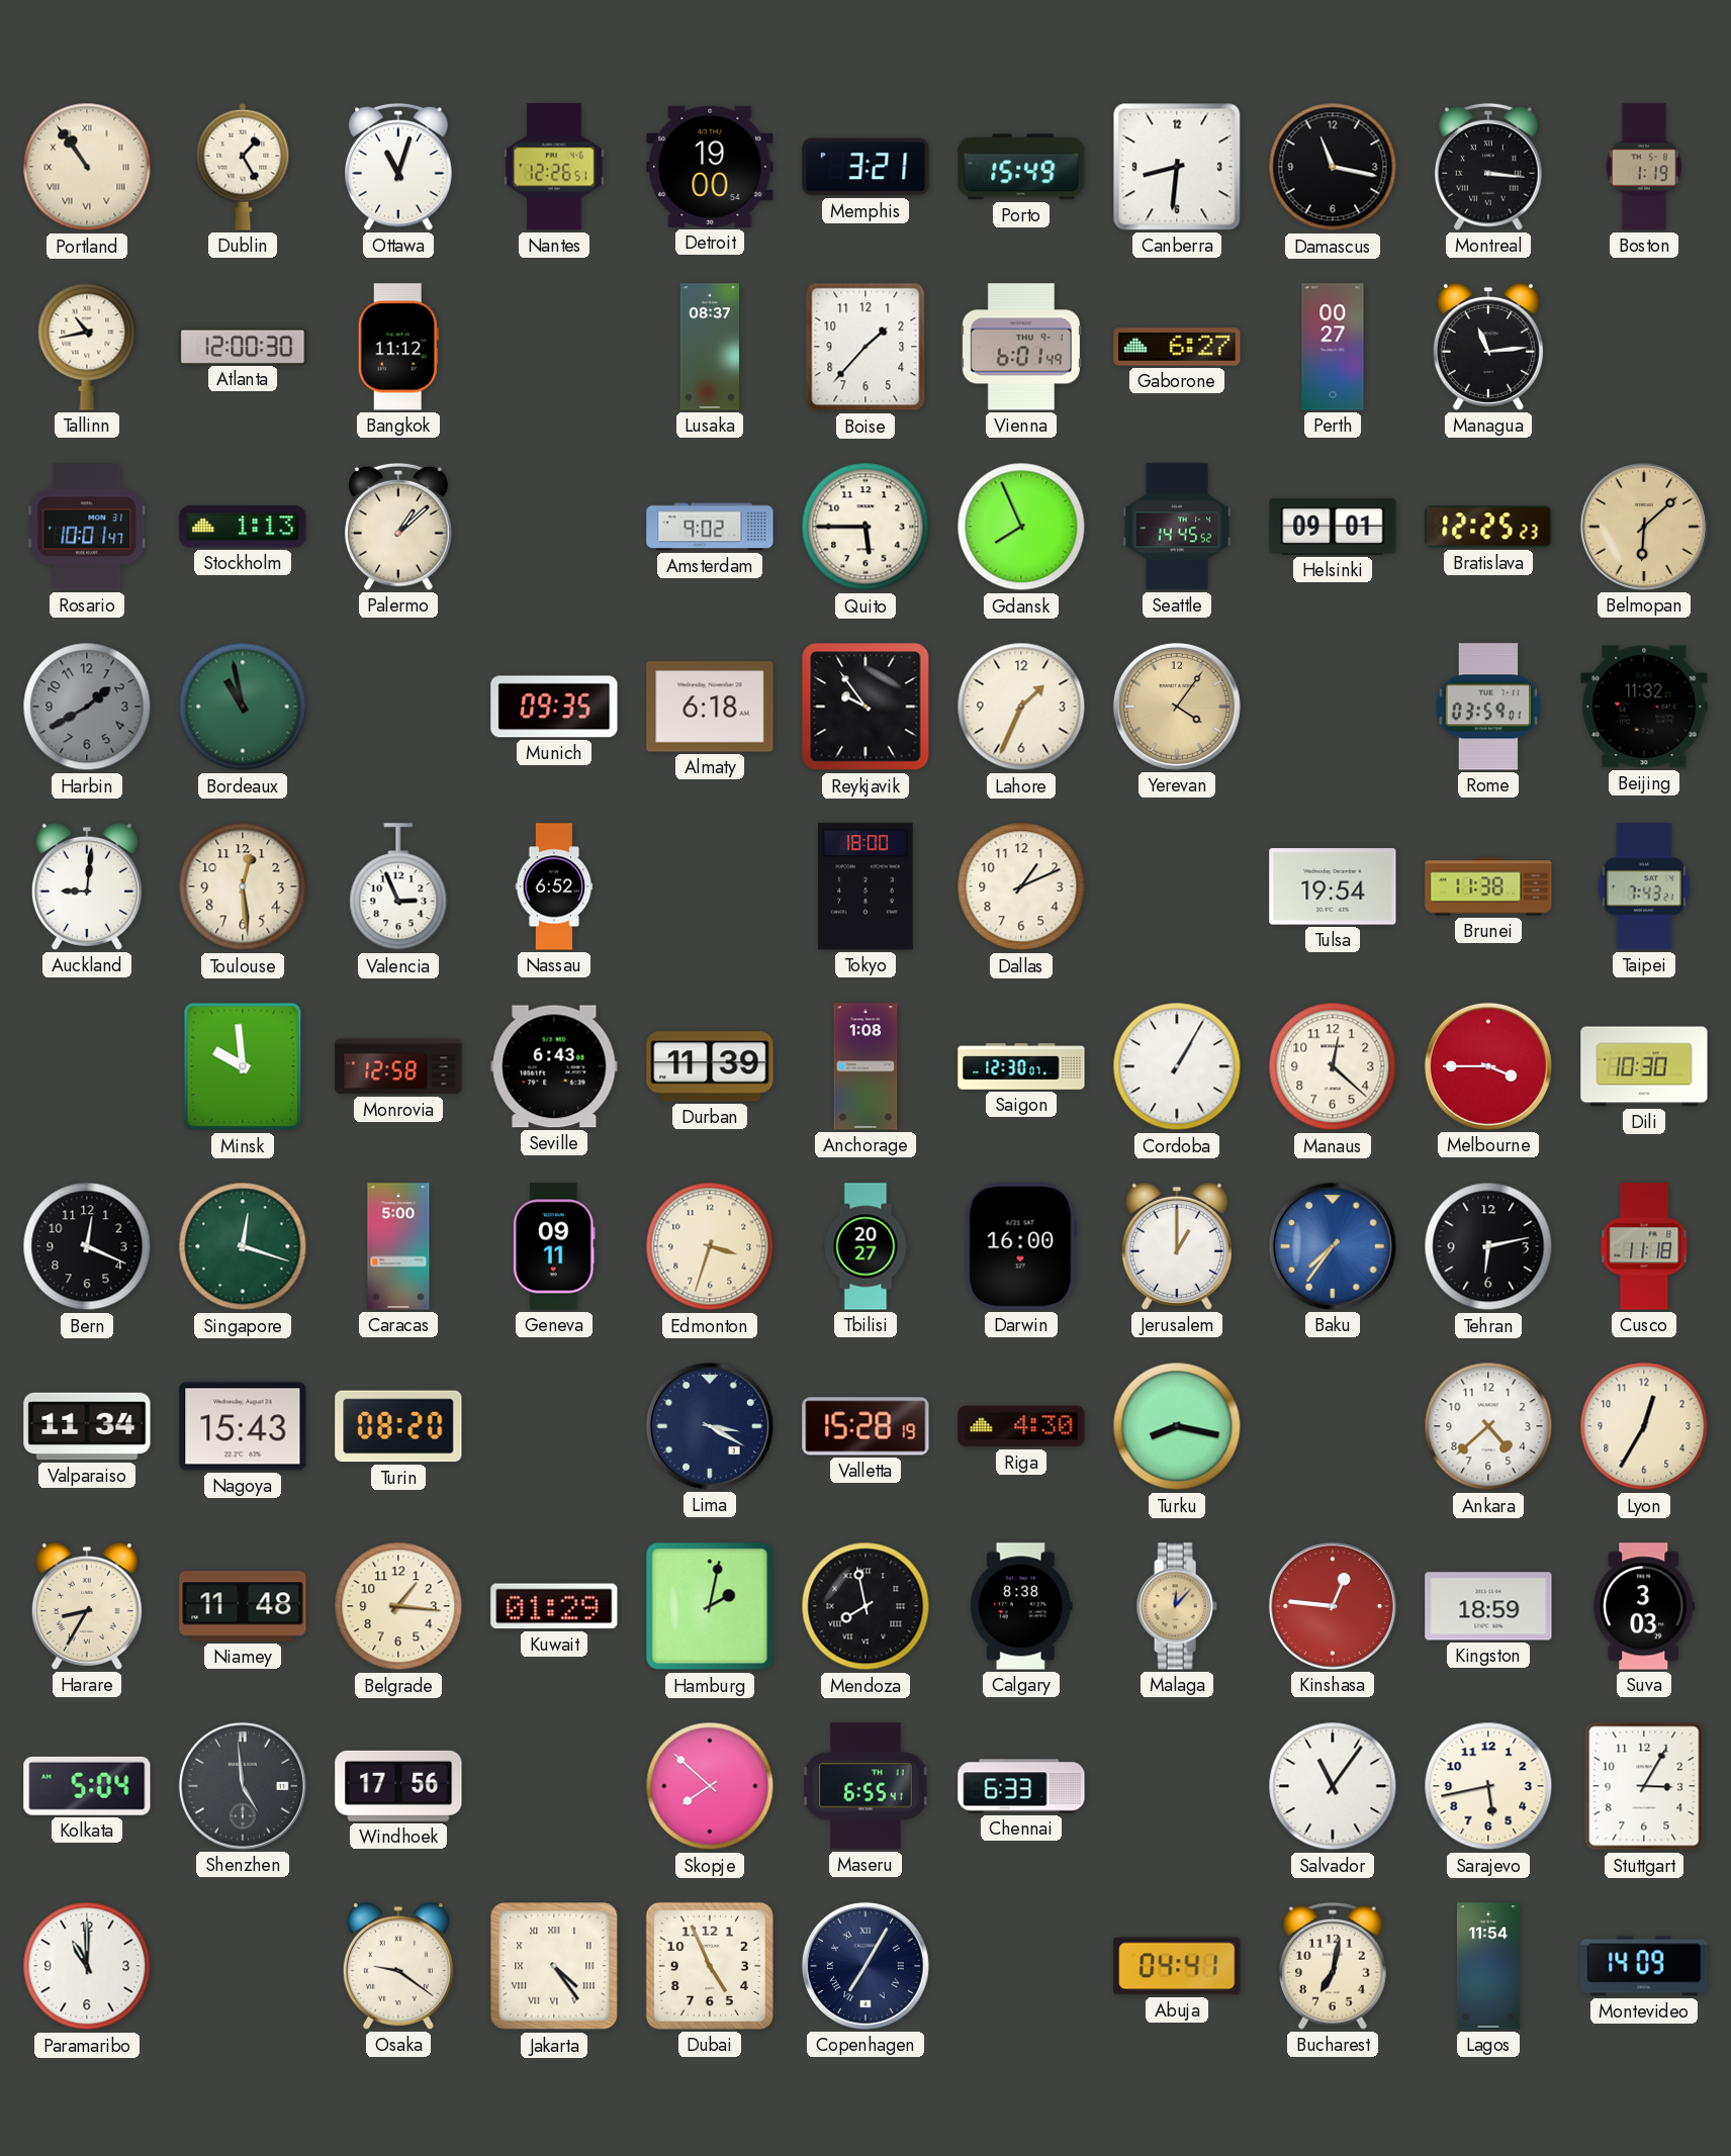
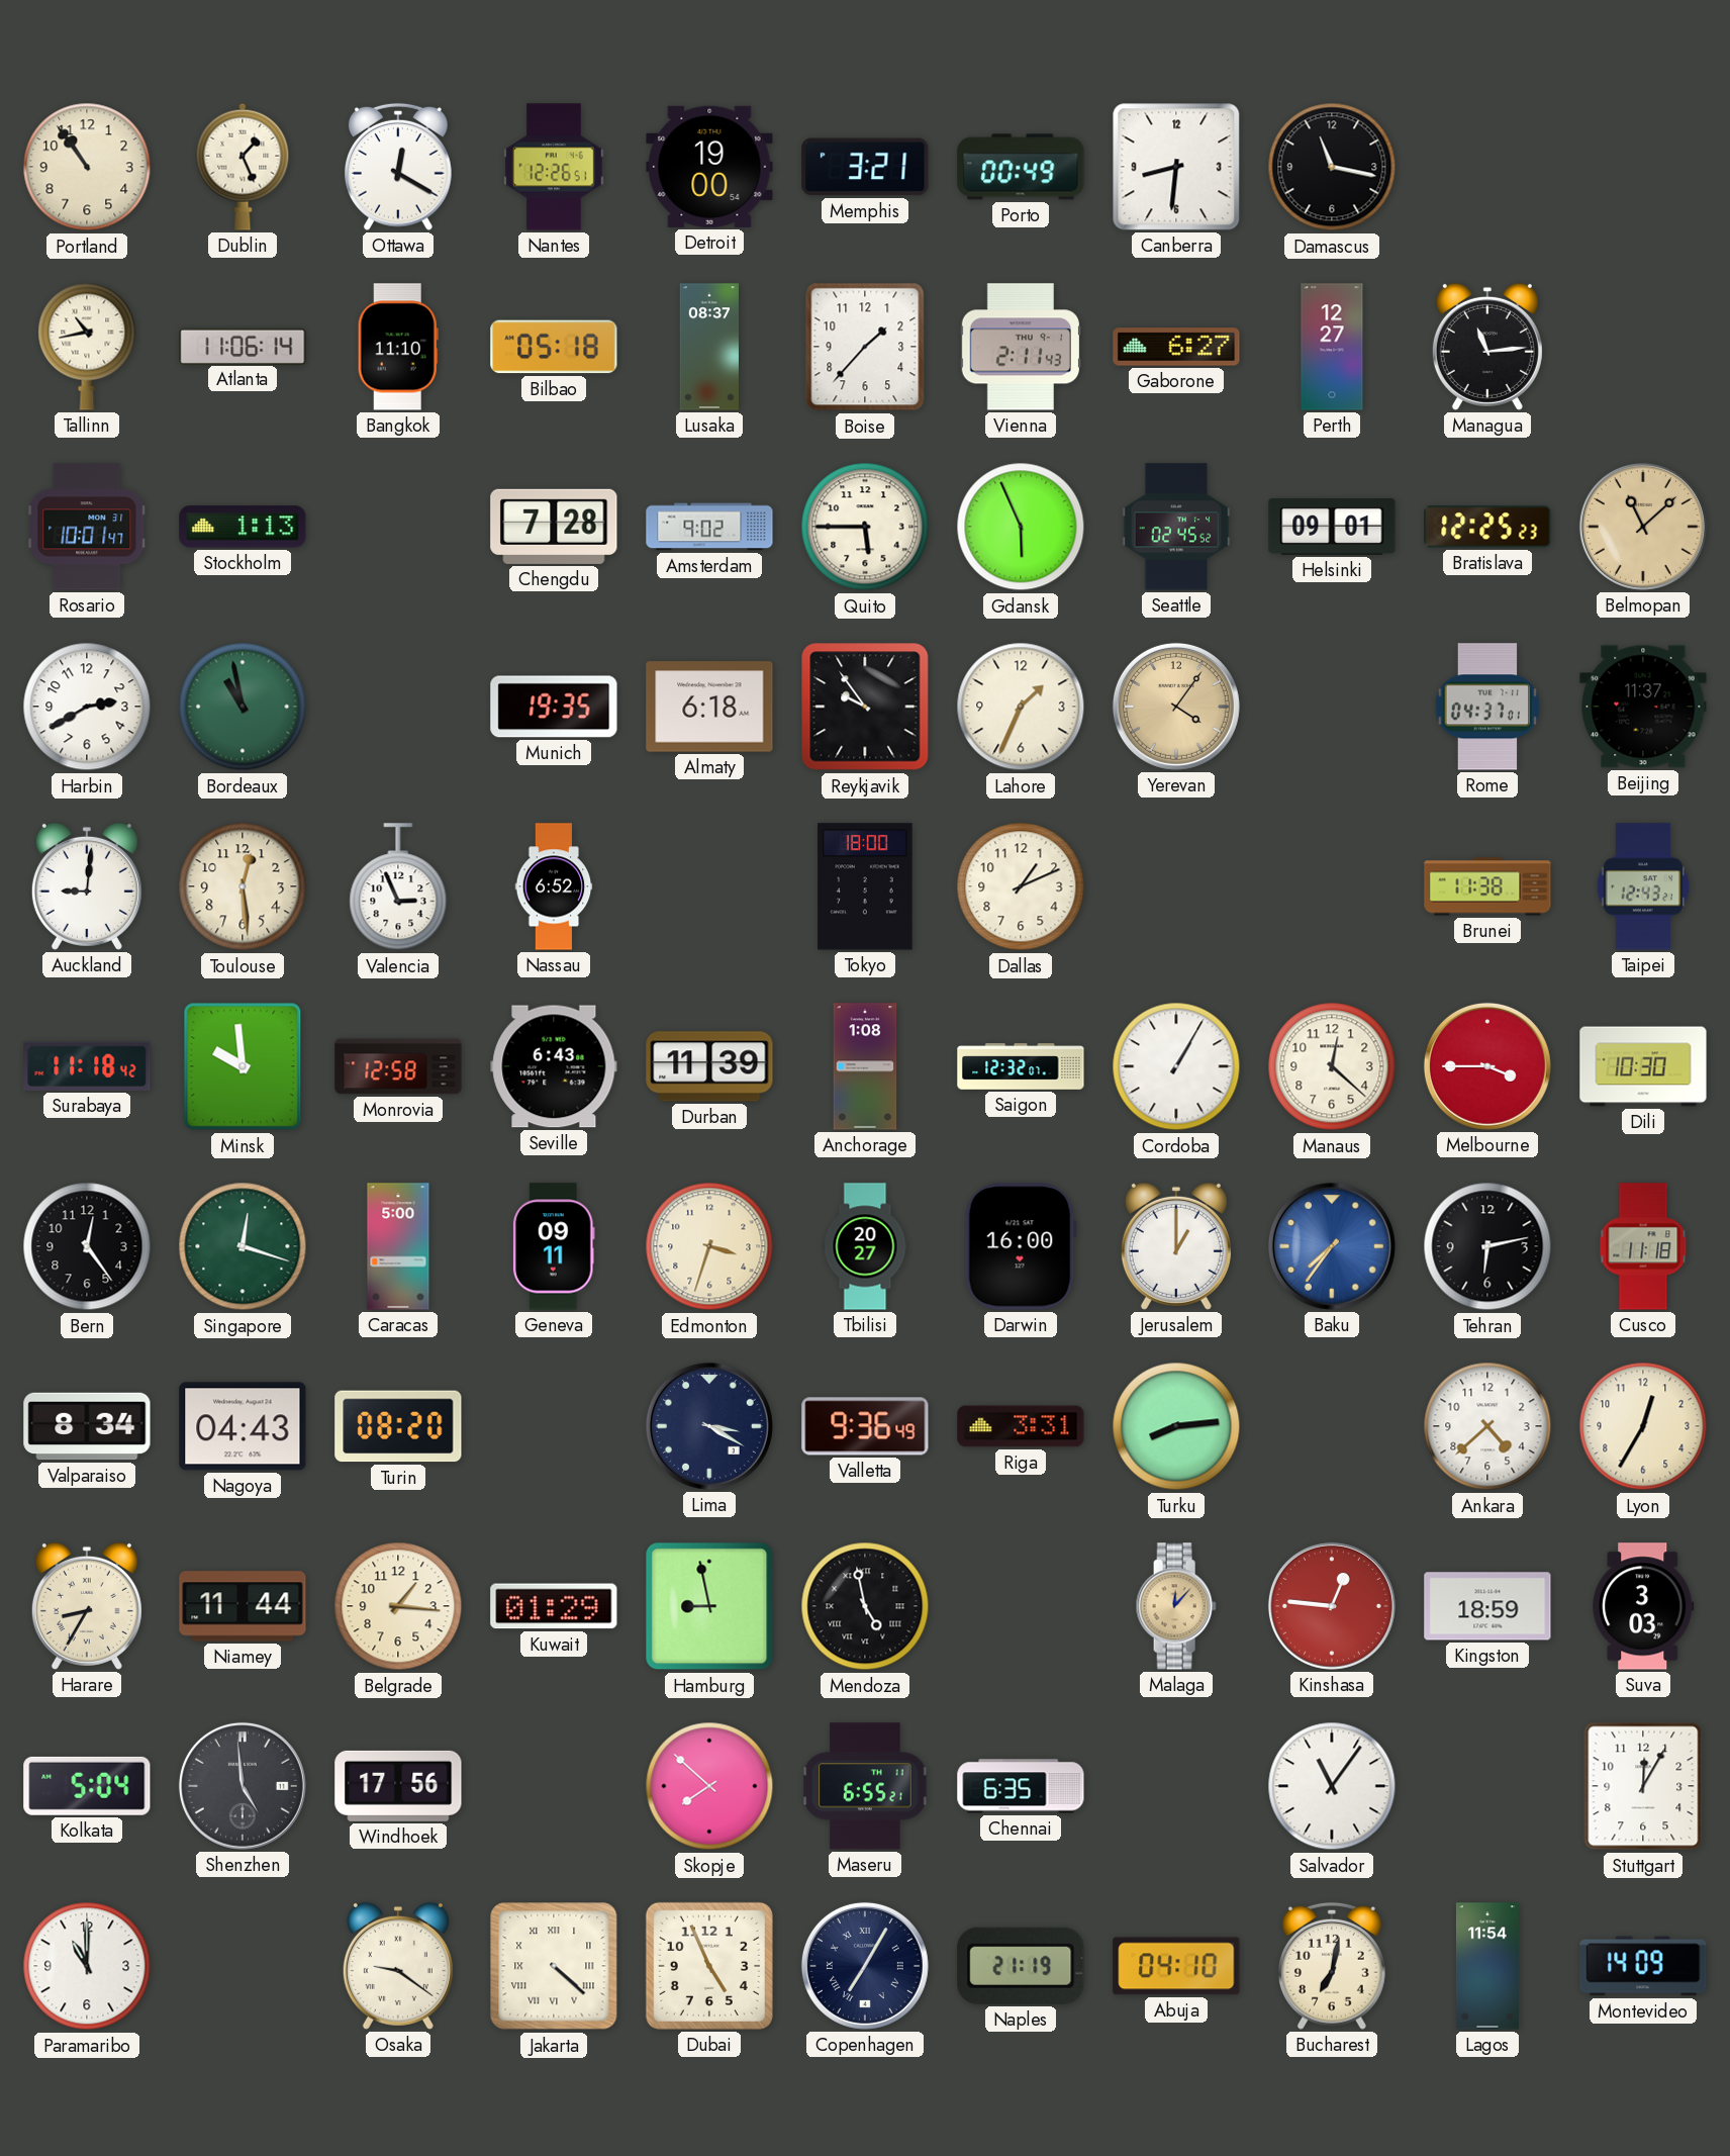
Portland numerals: Roman -> Arabic
Dublin: 1:25 -> 1:26
Ottawa: 11:03 -> 12:20
Porto: 15:49 -> 00:49
Montreal: 3:16 -> none
Boston: 1:19 -> none
Atlanta: 12:00 -> 11:06
Bangkok: 11:12 -> 11:10
Bilbao: none -> 05:18
Vienna: 6:01 -> 2:11
Perth: 00:27 -> 12:27
Palermo: 1:08 -> none
Chengdu: none -> 7:28
Gdansk: 7:56 -> 5:56
Seattle: 14:45 -> 02:45
Belmopan: 6:08 -> 11:08
Harbin: 1:40 -> 2:40
Harbin dial: grey -> white
Munich: 09:35 -> 19:35
Rome: 03:59 -> 04:37
Beijing: 11:32 -> 11:37
Tulsa: 19:54 -> none
Taipei: 7:43 -> 12:43
Surabaya: none -> 11:18
Saigon: 12:30 -> 12:32
Bern: 12:19 -> 12:24
Valparaiso: 11:34 -> 8:34
Nagoya: 15:43 -> 04:43
Valletta: 15:28 -> 9:36
Riga: 4:30 -> 3:31
Turku: 8:17 -> 8:14
Niamey: 11:48 -> 11:44
Hamburg: 2:02 -> 8:58
Mendoza: 7:58 -> 4:58
Calgary: 8:38 -> none
Maseru: 6:55:41 -> 6:55:21
Chennai: 6:33 -> 6:35
Sarajevo: 5:43 -> none
Stuttgart: 3:05 -> 12:05
Jakarta: 4:24 -> 4:22
Naples: none -> 21:19
Abuja: 04:41 -> 04:10
